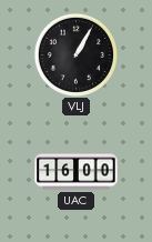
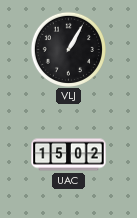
UAC: 16:00 -> 15:02
